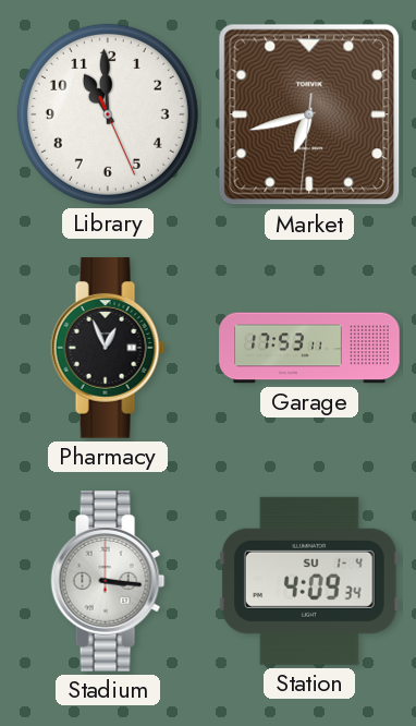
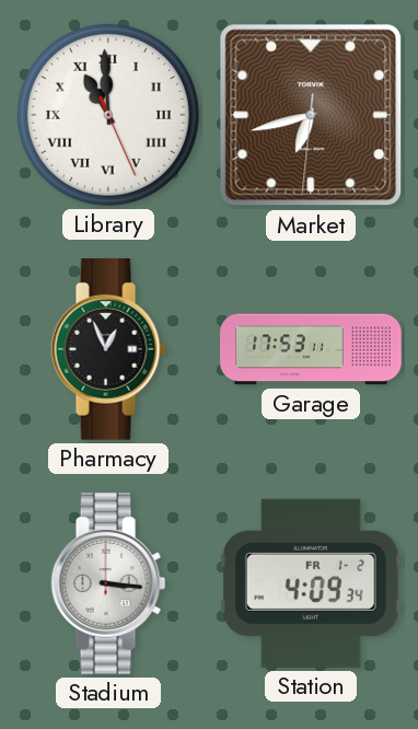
Library numerals: Arabic -> Roman
Station date: SU 1-4 -> FR 1-2
